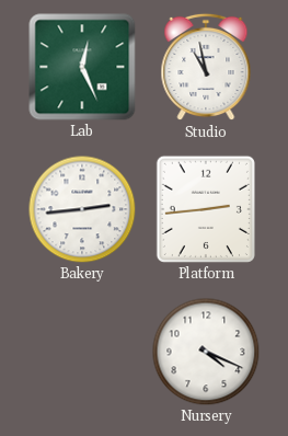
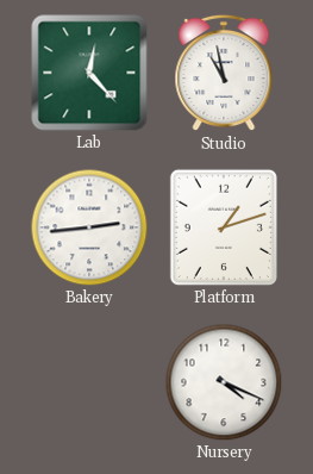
Lab: 12:26 -> 12:23
Platform: 2:44 -> 1:12
